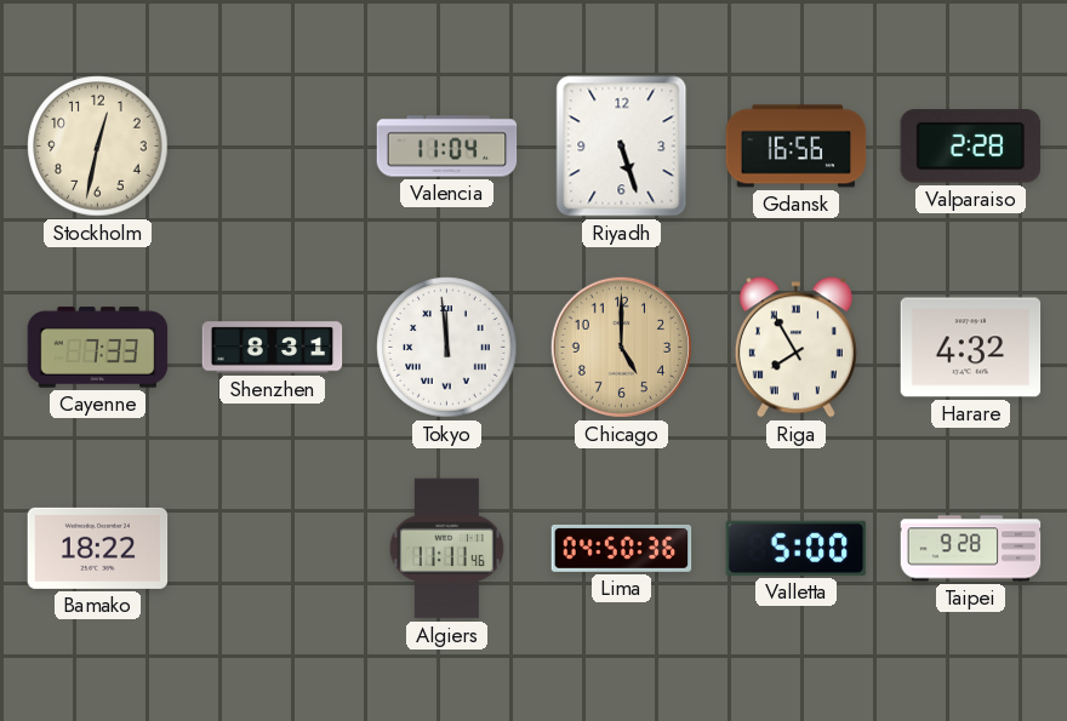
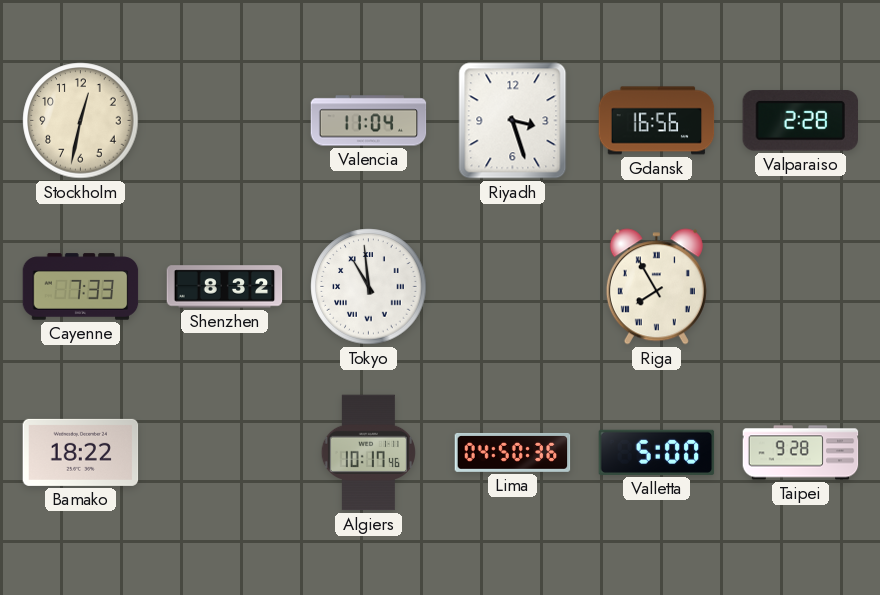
Riyadh: 5:27 -> 3:27
Shenzhen: 8:31 -> 8:32
Tokyo: 11:59 -> 10:59
Chicago: 5:00 -> none
Harare: 4:32 -> none
Algiers: 11:11 -> 10:17
